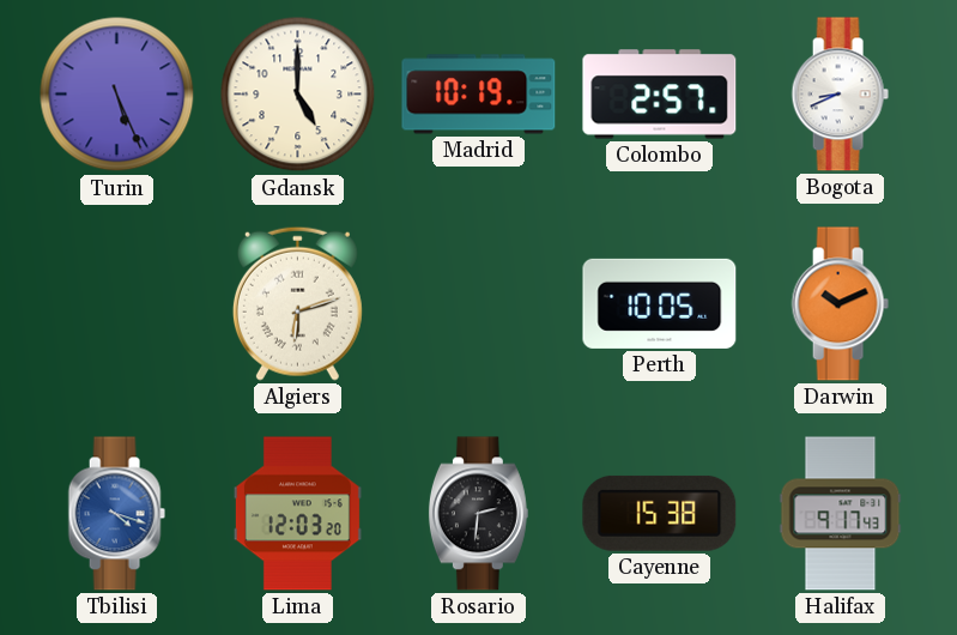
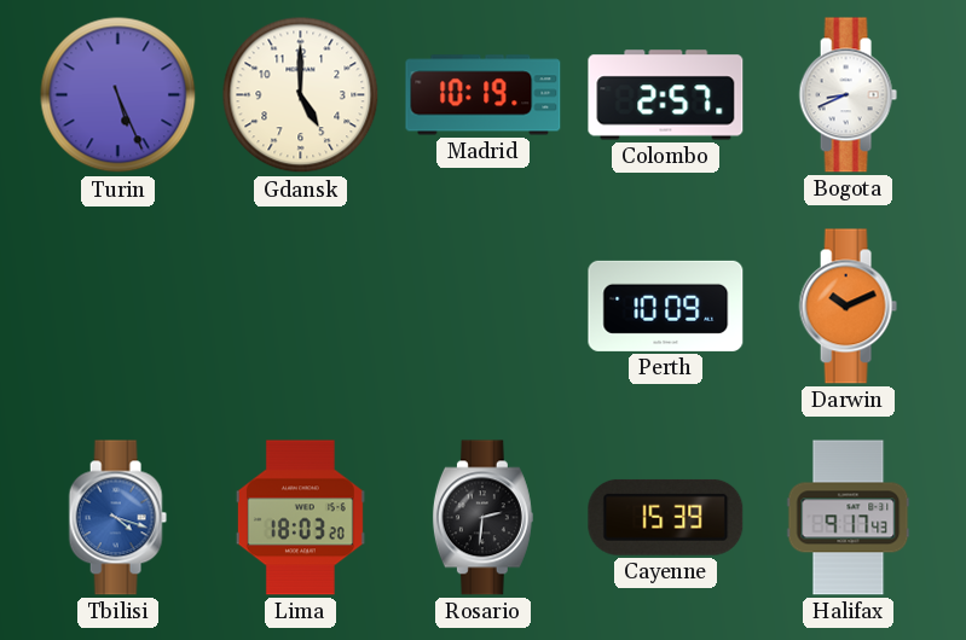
Algiers: 6:12 -> none
Perth: 10:05 -> 10:09
Lima: 12:03 -> 18:03
Cayenne: 15:38 -> 15:39
